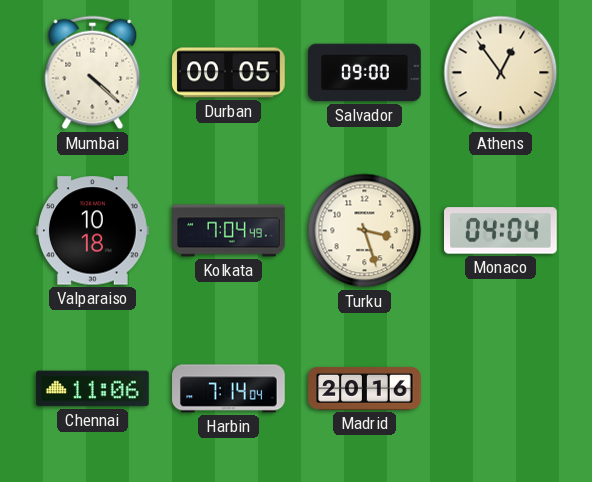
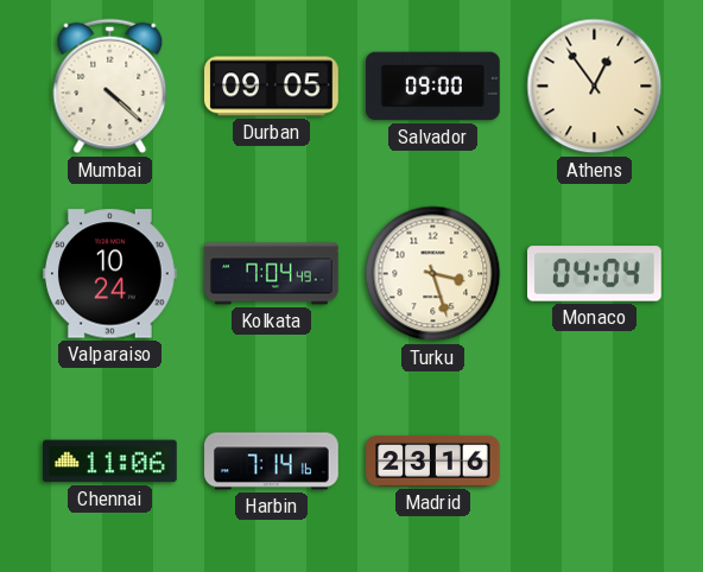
Durban: 00:05 -> 09:05
Valparaiso: 10:18 -> 10:24
Harbin: 7:14:04 -> 7:14:16
Madrid: 20:16 -> 23:16
